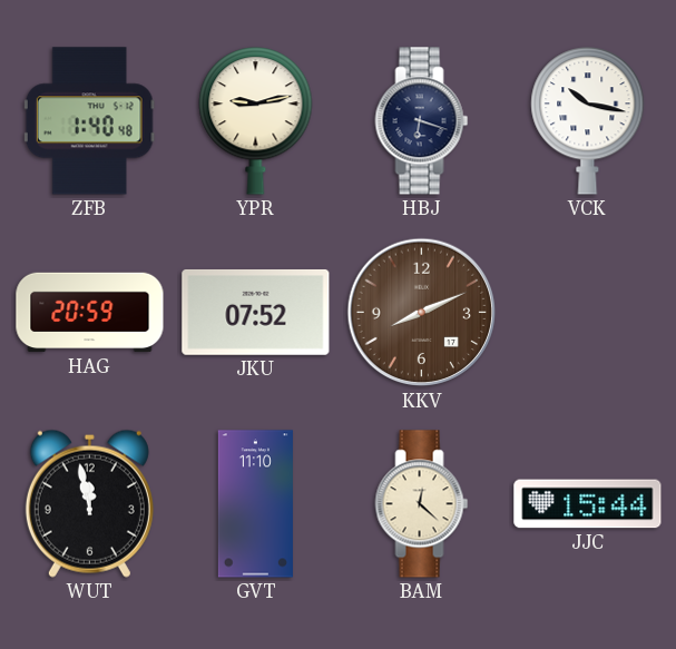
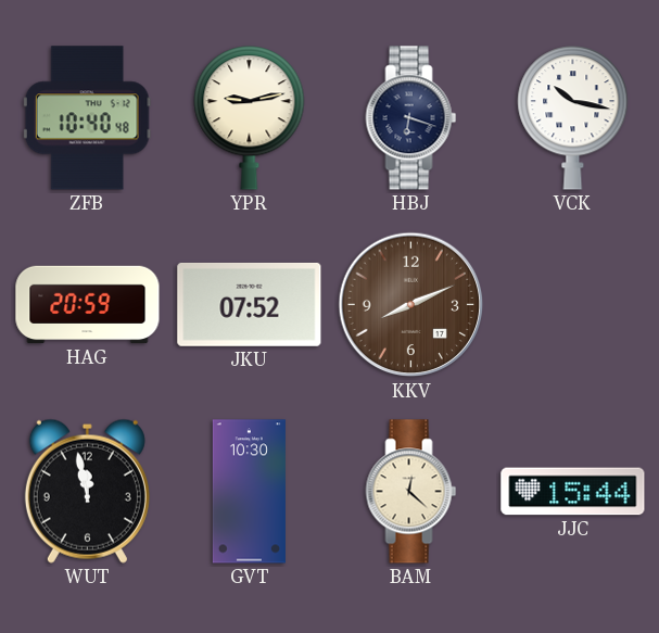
ZFB: 1:40 -> 10:40
GVT: 11:10 -> 10:30
